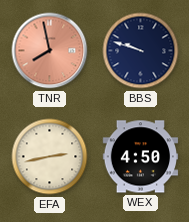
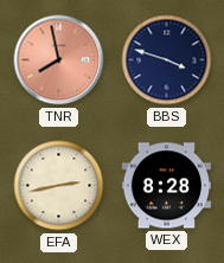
BBS: 9:48 -> 3:48
WEX: 4:50 -> 8:28
